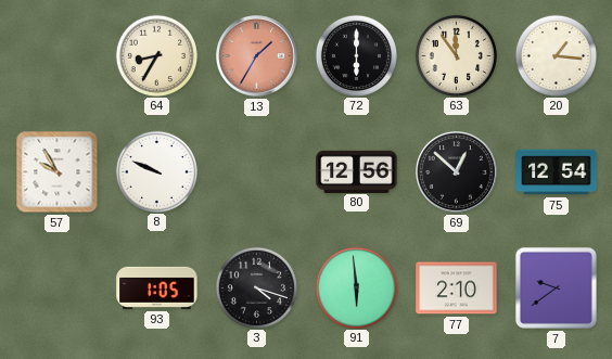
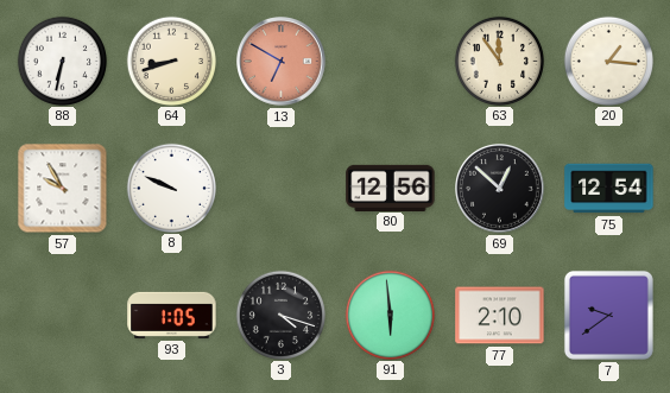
88: none -> 6:32
64: 8:35 -> 8:42
13: 1:35 -> 6:50
72: 6:00 -> none
